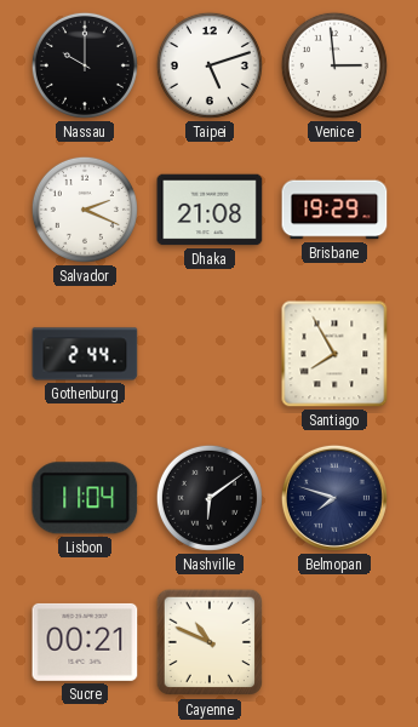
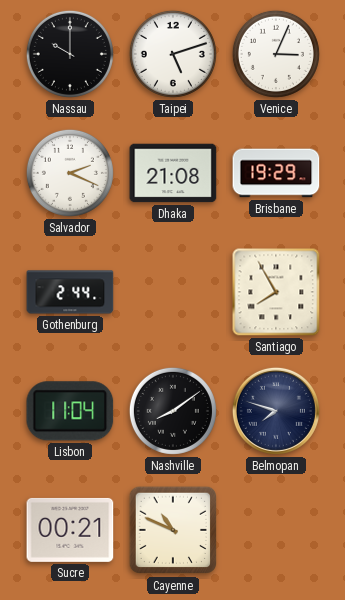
Venice: 2:59 -> 3:04
Nashville: 6:09 -> 8:09
